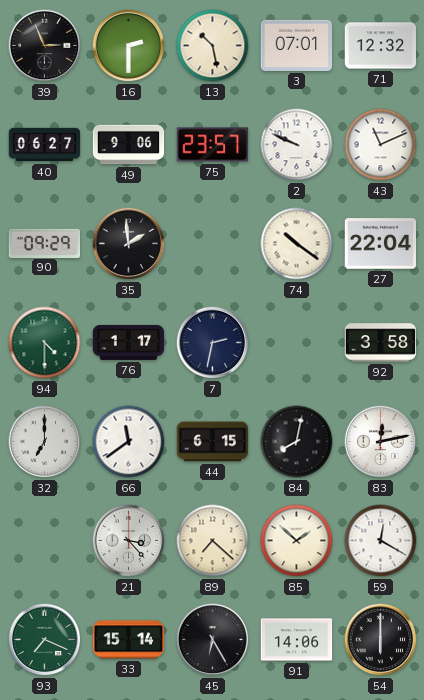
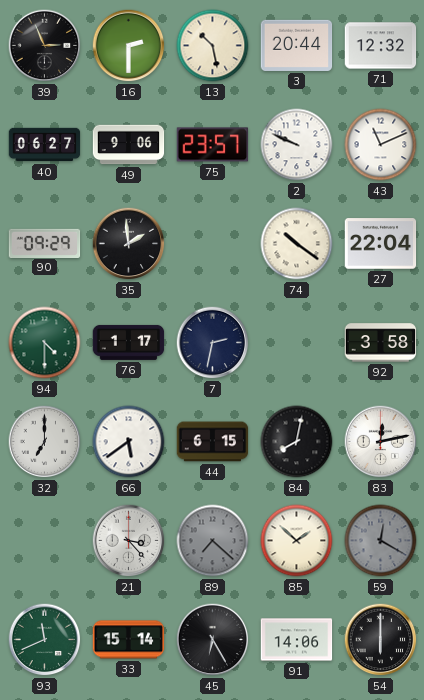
3: 07:01 -> 20:44
66: 11:39 -> 5:39
89 dial: cream -> grey
59 dial: white -> grey
93: 7:19 -> 11:41
